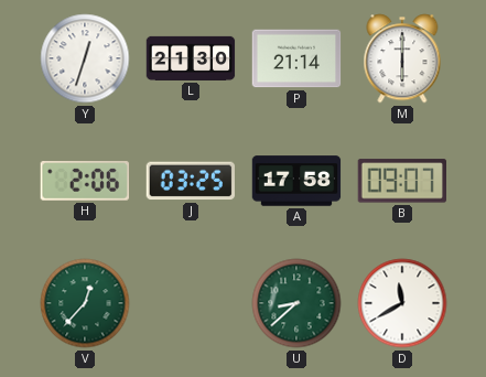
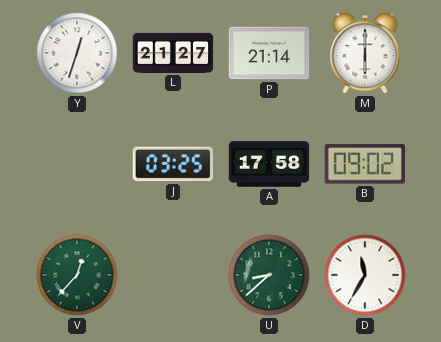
L: 21:30 -> 21:27
H: 2:06 -> none
B: 09:07 -> 09:02
D: 11:40 -> 11:35
